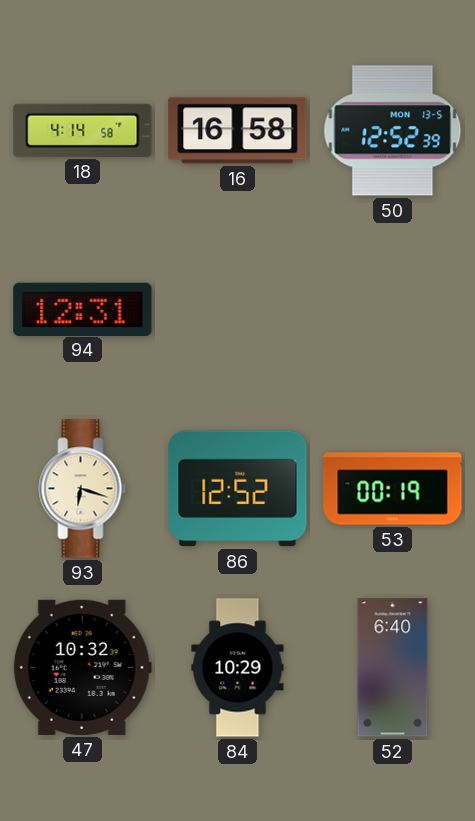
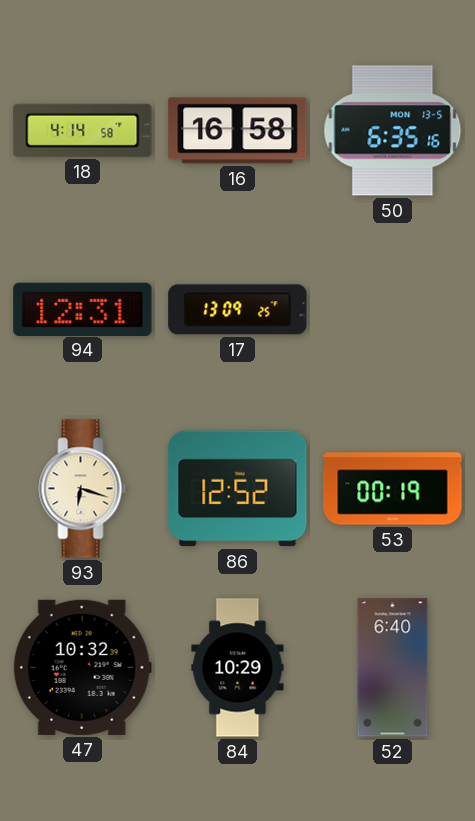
50: 12:52 -> 6:35
17: none -> 13:09
